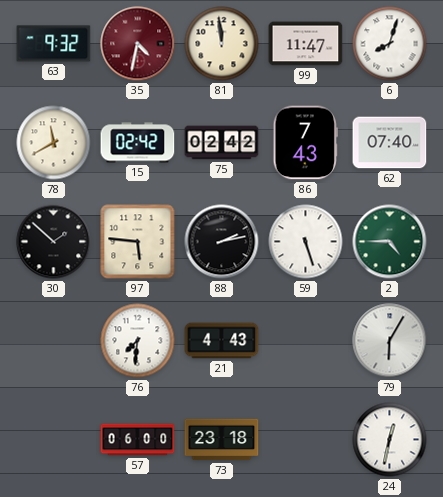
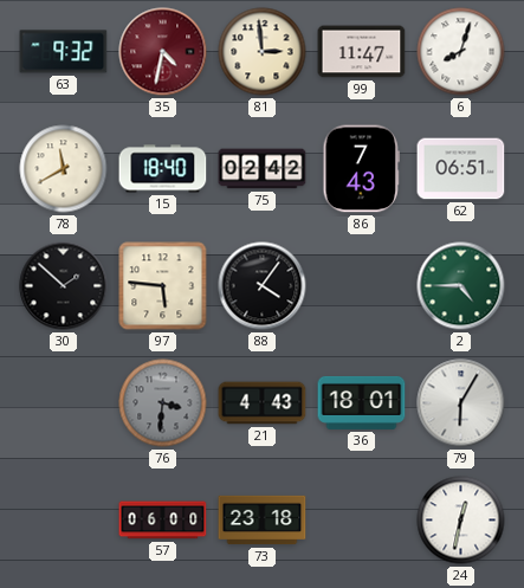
81: 11:59 -> 2:59
15: 02:42 -> 18:40
62: 07:40 -> 06:51
88: 2:13 -> 4:06
59: 5:27 -> none
76: 7:31 -> 3:31
76 dial: white -> grey
36: none -> 18:01
